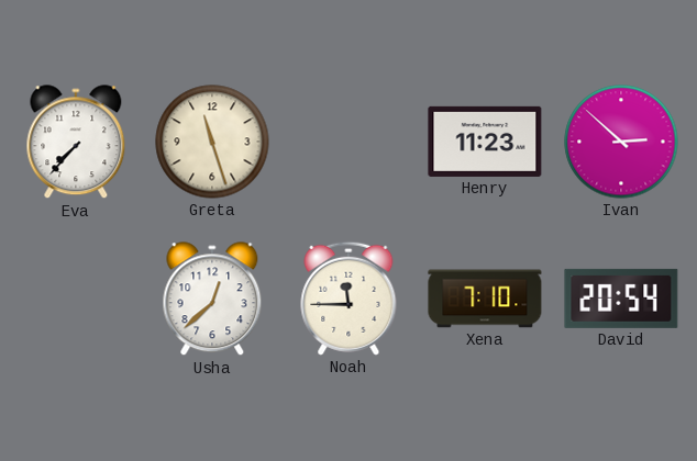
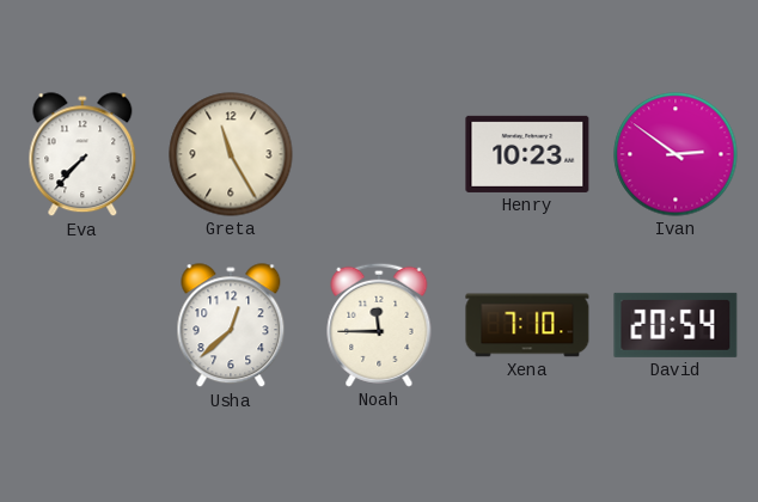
Greta: 11:27 -> 11:25
Henry: 11:23 -> 10:23
Ivan: 2:52 -> 2:51
